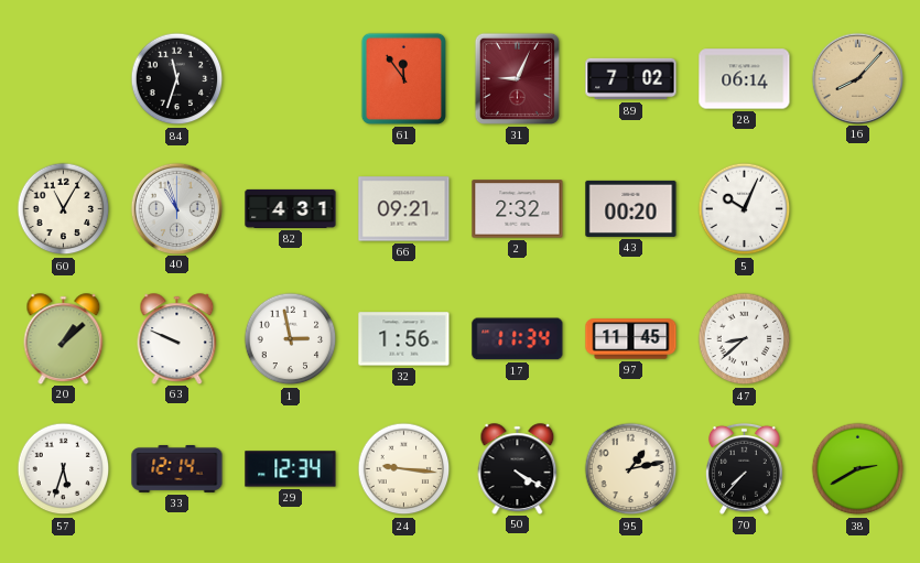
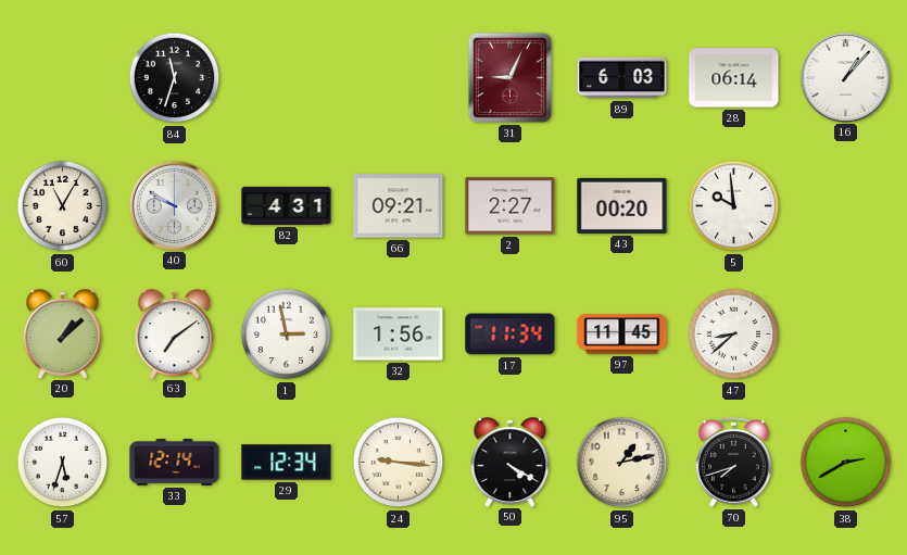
61: 11:54 -> none
89: 7:02 -> 6:03
16: 8:07 -> 1:07
16 dial: champagne -> white
40: 10:57 -> 9:50
2: 2:32 -> 2:27
5: 10:04 -> 9:59
63: 9:49 -> 7:09
70: 7:37 -> 7:42
